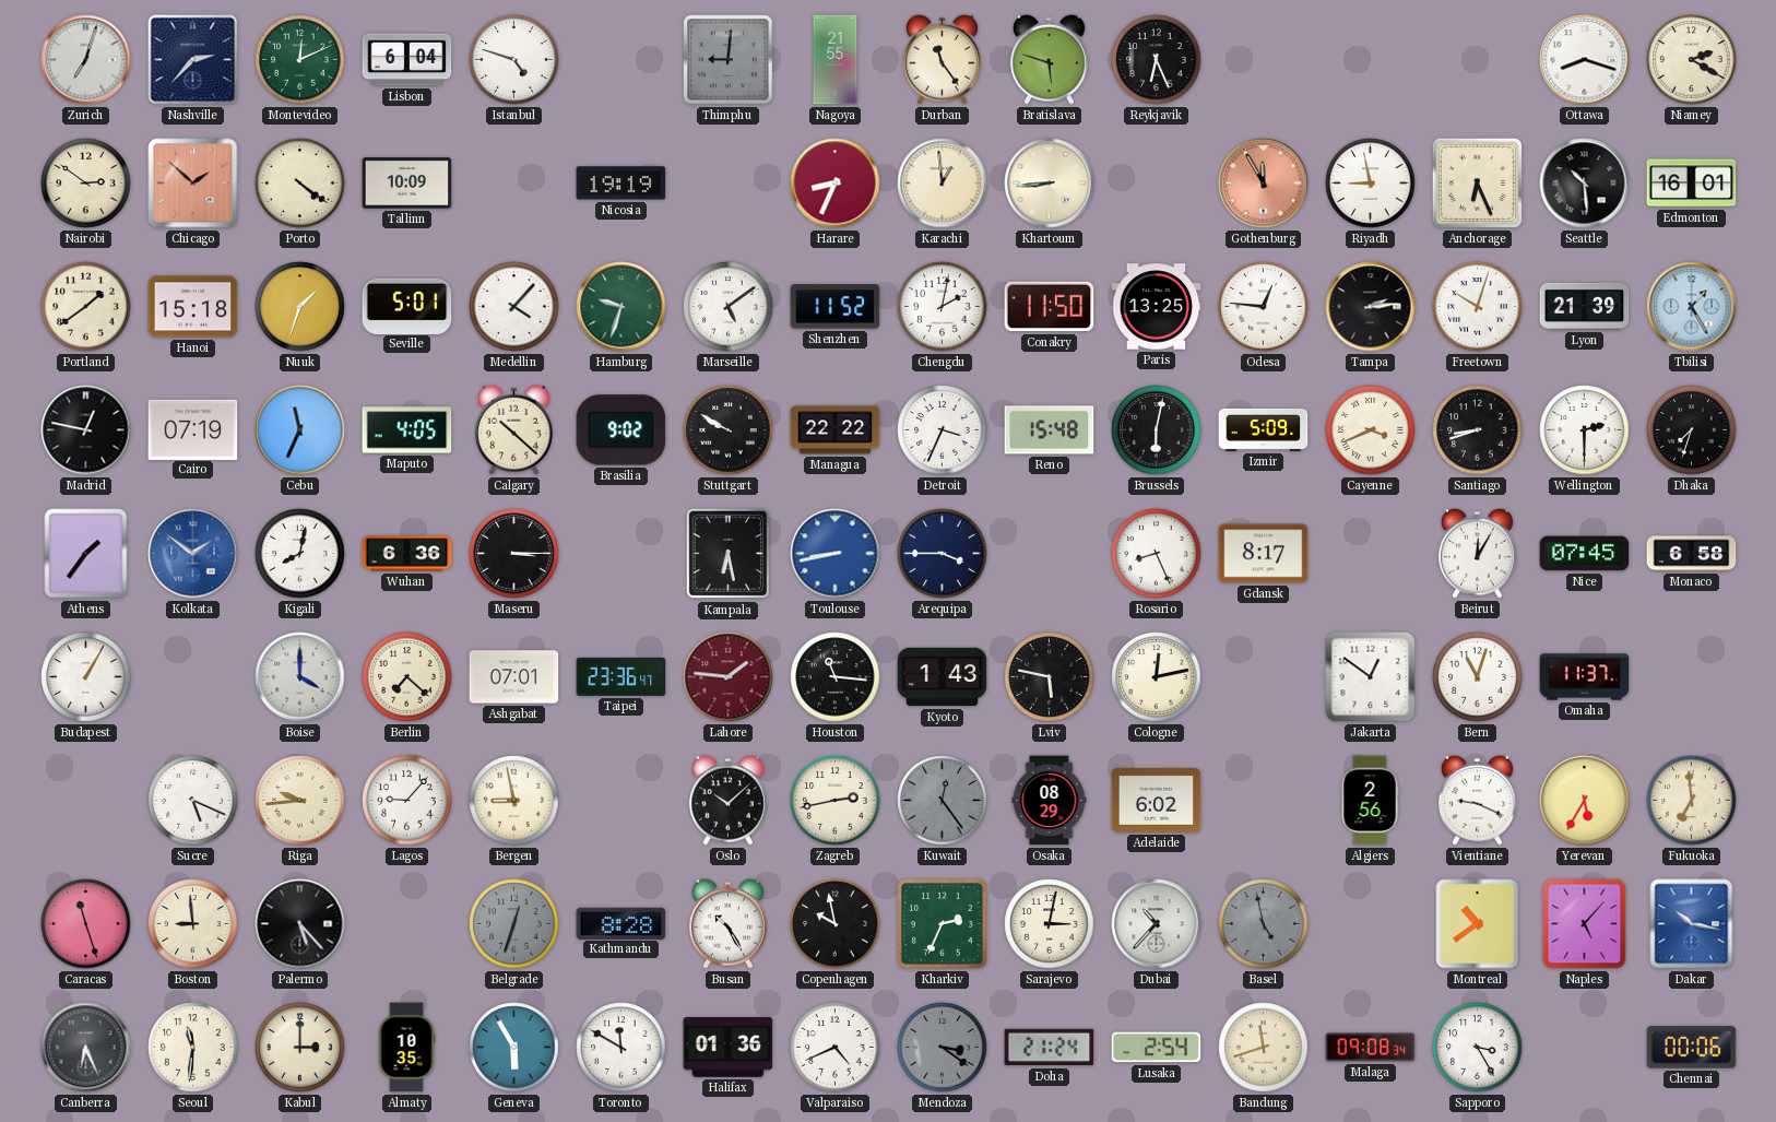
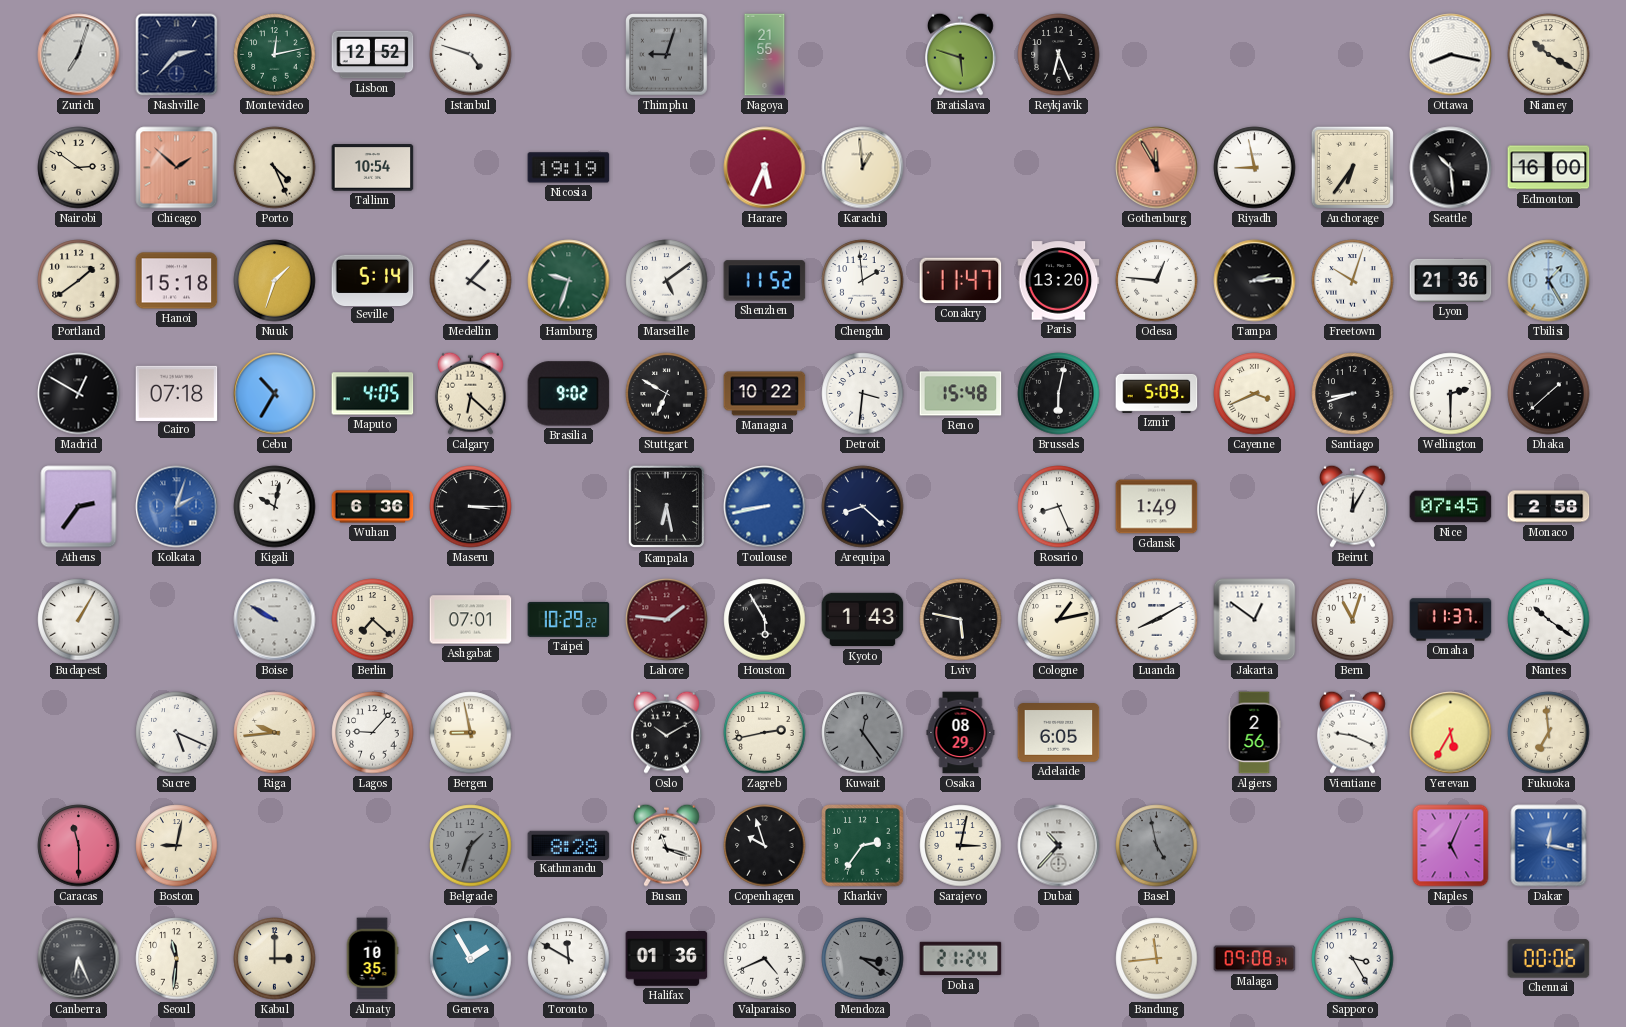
Montevideo: 12:11 -> 12:13
Lisbon: 6:04 -> 12:52
Thimphu: 9:01 -> 9:03
Durban: 11:24 -> none
Ottawa: 8:18 -> 8:17
Niamey: 2:20 -> 10:20
Porto: 4:21 -> 4:26
Tallinn: 10:09 -> 10:54
Harare: 8:34 -> 5:34
Khartoum: 8:44 -> none
Anchorage: 6:26 -> 6:36
Edmonton: 16:01 -> 16:00
Seville: 5:01 -> 5:14
Chengdu: 2:02 -> 1:59
Conakry: 11:50 -> 11:47
Paris: 13:25 -> 13:20
Lyon: 21:39 -> 21:36
Madrid: 12:47 -> 12:50
Cairo: 07:19 -> 07:18
Cebu: 11:34 -> 10:35
Calgary: 10:22 -> 6:22
Stuttgart: 9:50 -> 6:50
Managua: 22:22 -> 10:22
Detroit: 3:34 -> 3:31
Dhaka: 7:33 -> 1:38
Athens: 1:36 -> 2:36
Kolkata: 1:51 -> 2:03
Kigali: 8:02 -> 10:02
Arequipa: 3:45 -> 8:22
Gdansk: 8:17 -> 1:49
Monaco: 6:58 -> 2:58
Boise: 4:00 -> 9:50
Taipei: 23:36 -> 10:29
Houston: 11:16 -> 5:55
Cologne: 12:13 -> 1:13
Luanda: none -> 8:10
Nantes: none -> 10:21
Oslo: 10:08 -> 10:10
Adelaide: 6:02 -> 6:05
Caracas: 11:27 -> 11:30
Boston: 8:59 -> 9:02
Palermo: 5:23 -> none
Belgrade: 12:33 -> 1:33
Busan: 10:25 -> 11:18
Copenhagen: 9:58 -> 9:57
Kharkiv: 2:34 -> 2:36
Montreal: 10:39 -> none
Naples: 5:07 -> 5:04
Dakar: 10:17 -> 12:17
Geneva: 5:55 -> 1:55
Lusaka: 2:54 -> none
Bandung: 11:42 -> 11:44
